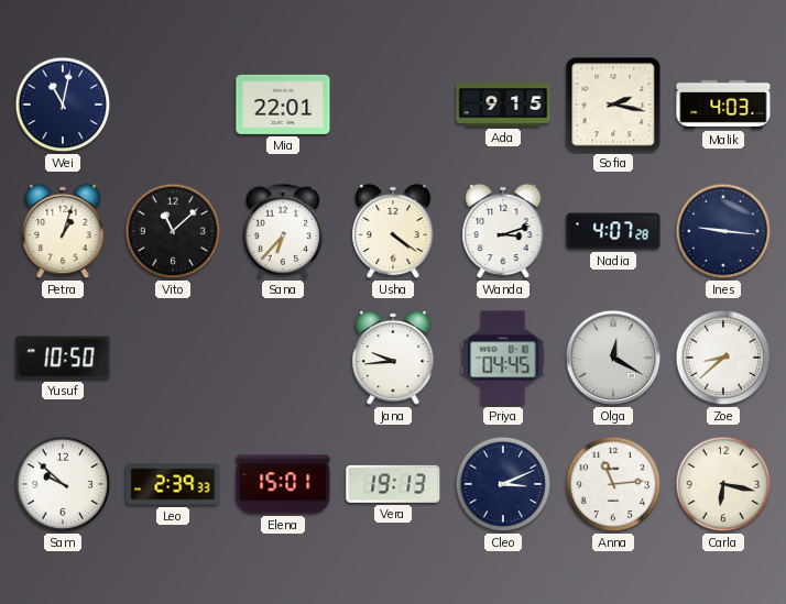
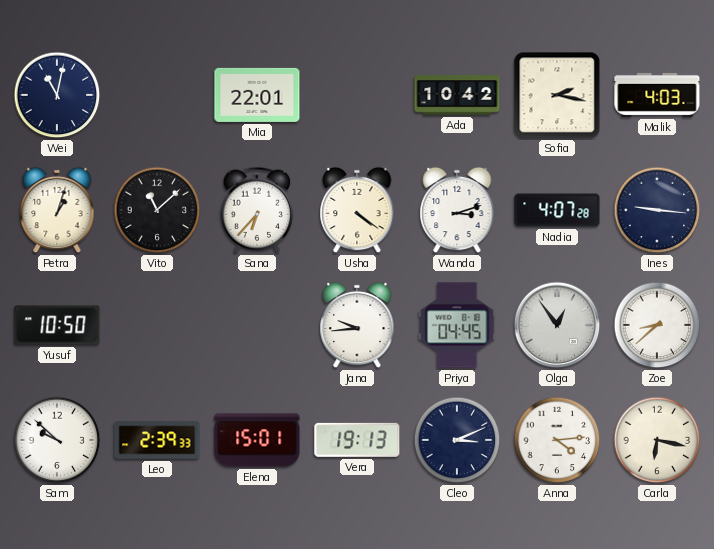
Ada: 9:15 -> 10:42
Olga: 12:20 -> 12:54
Anna: 11:14 -> 4:14
